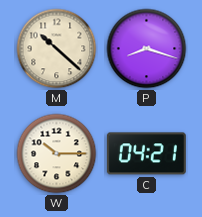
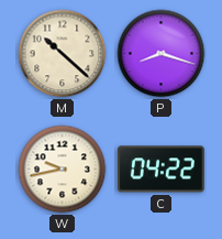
W: 10:15 -> 9:43
C: 04:21 -> 04:22
